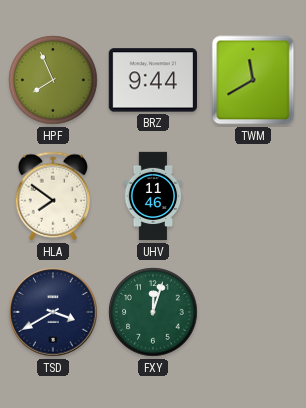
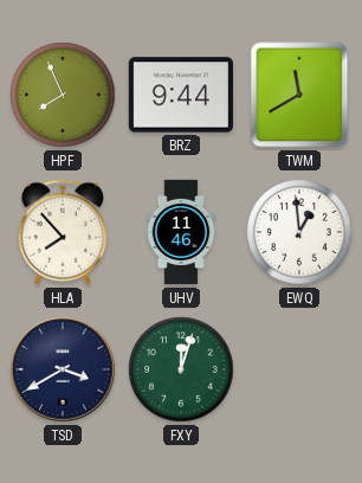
HLA: 7:51 -> 7:53
EWQ: none -> 12:59
